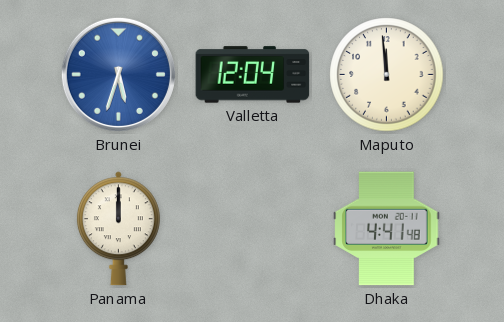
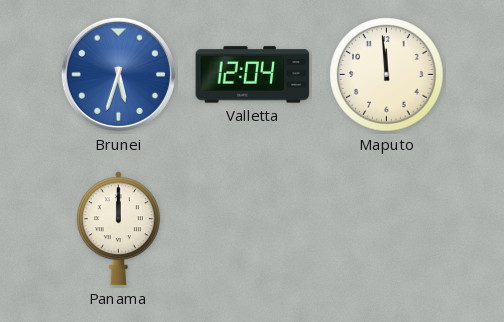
Dhaka: 4:41 -> none
